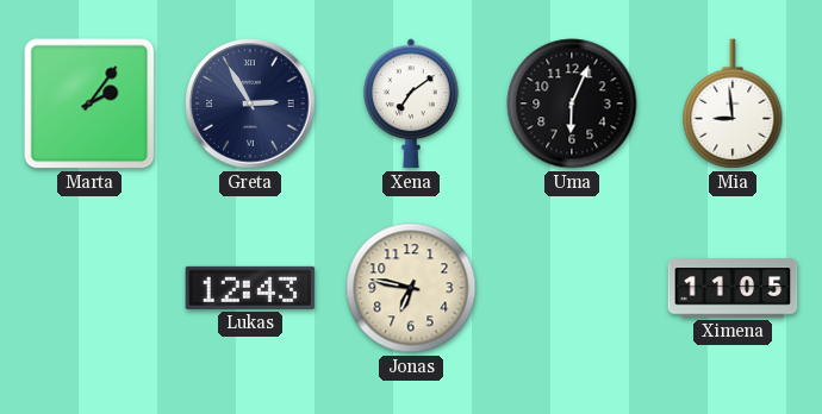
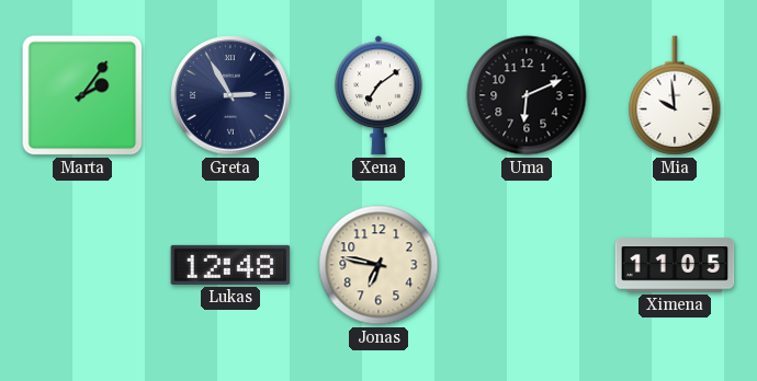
Uma: 6:04 -> 6:11
Mia: 8:59 -> 9:59
Lukas: 12:43 -> 12:48
